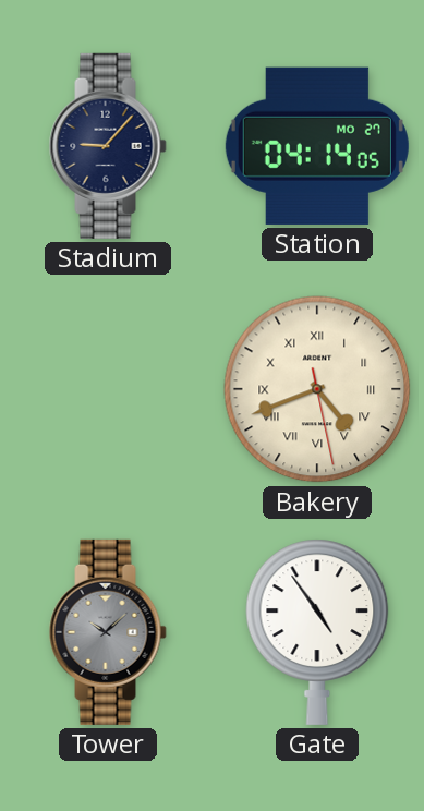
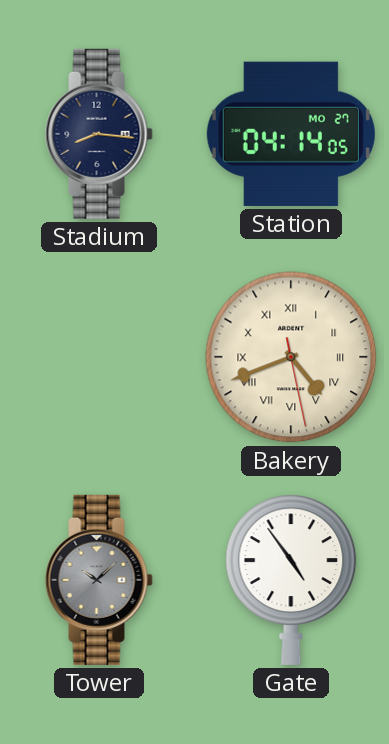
Stadium: 9:07 -> 8:16
